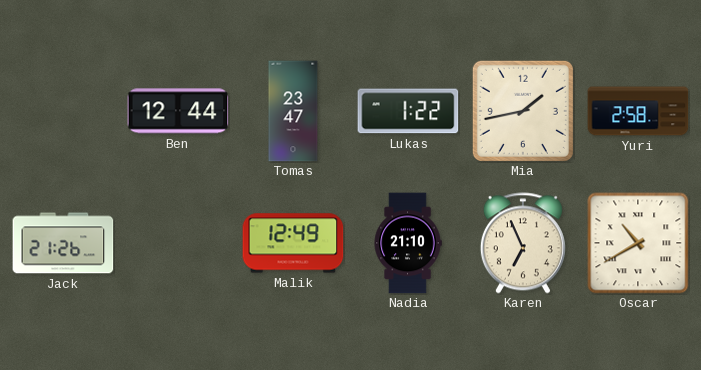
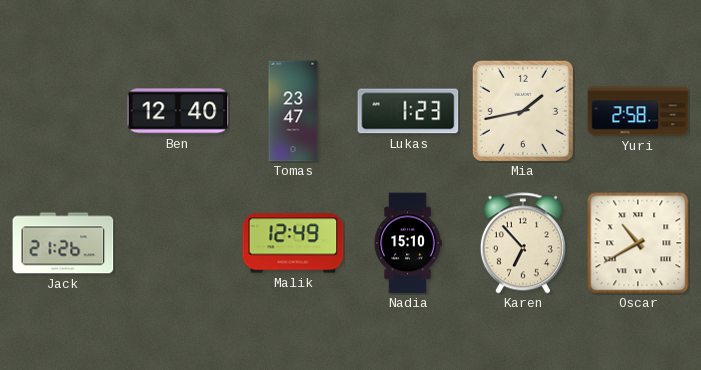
Ben: 12:44 -> 12:40
Lukas: 1:22 -> 1:23
Nadia: 21:10 -> 15:10
Karen: 6:56 -> 6:53
